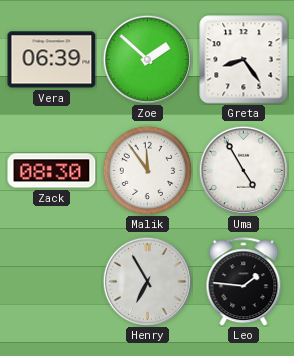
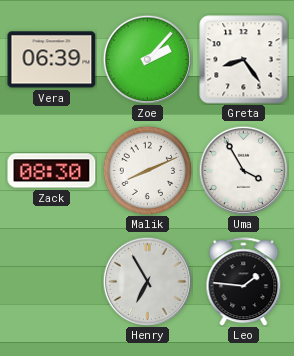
Zoe: 1:52 -> 2:07
Malik: 11:54 -> 8:11
Uma: 4:55 -> 3:55
